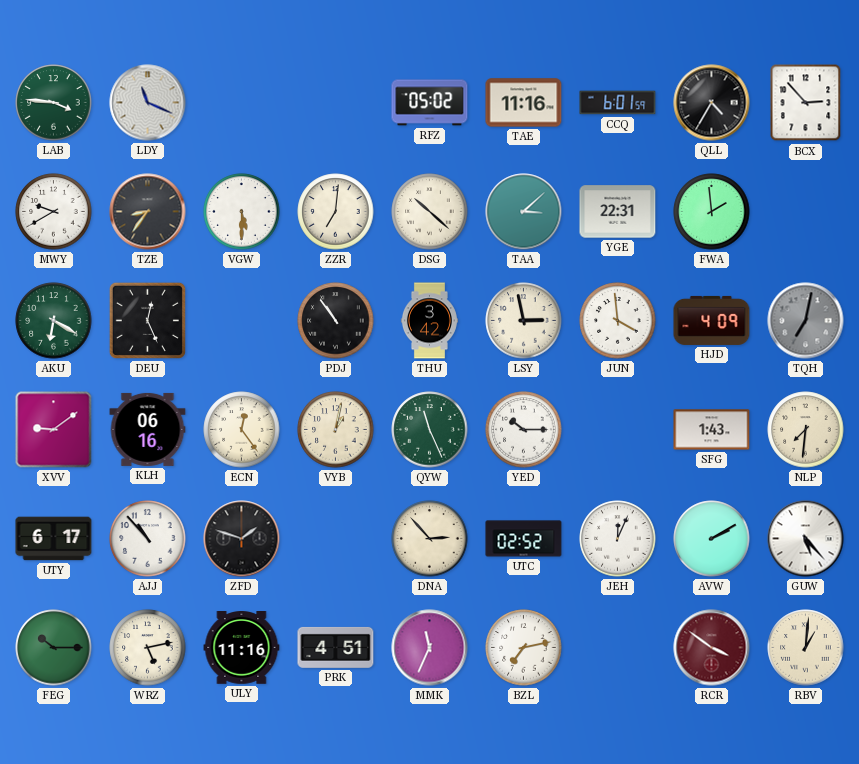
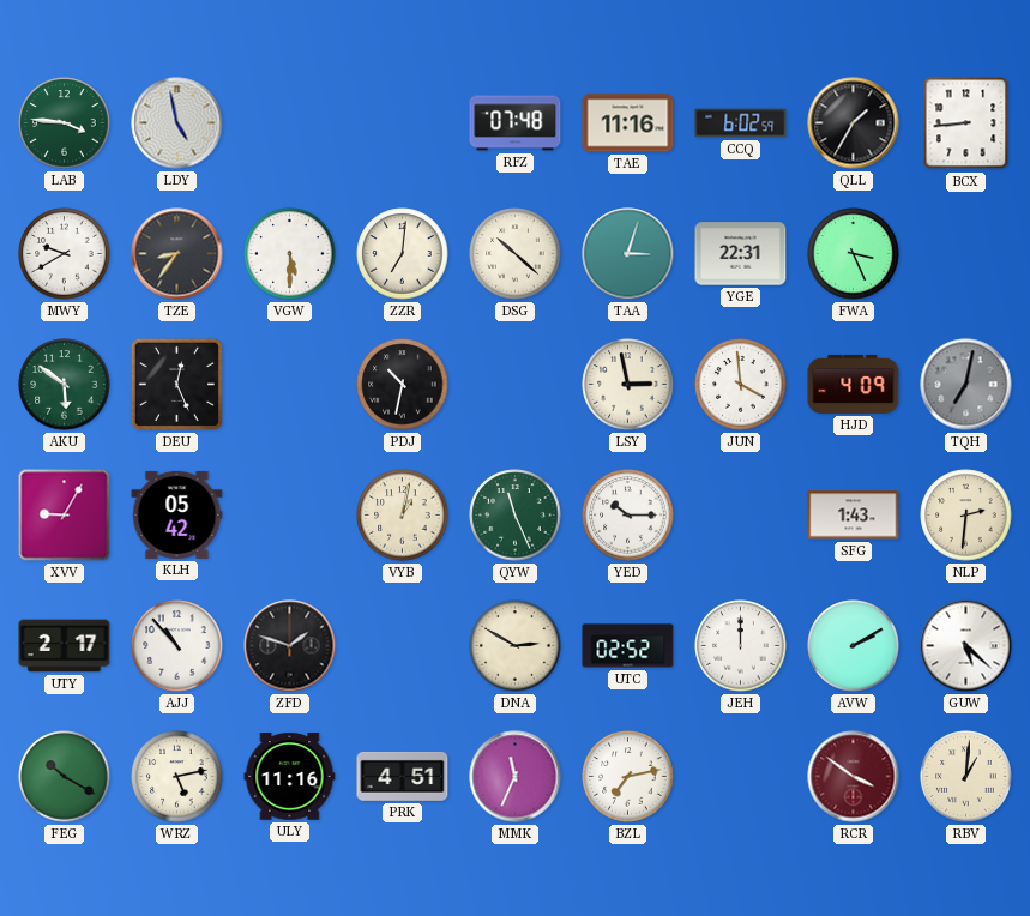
LDY: 11:19 -> 4:58
RFZ: 05:02 -> 07:48
CCQ: 6:01 -> 6:02
QLL: 4:35 -> 1:35
BCX: 2:53 -> 8:44
TAA: 3:08 -> 3:03
FWA: 1:59 -> 3:26
AKU: 6:20 -> 5:51
PDJ: 10:54 -> 10:32
THU: 3:42 -> none
XVV: 9:09 -> 9:05
KLH: 06:16 -> 05:42
ECN: 12:24 -> none
NLP: 7:31 -> 2:31
UTY: 6:17 -> 2:17
DNA: 2:53 -> 2:50
JEH: 12:04 -> 12:00
GUW: 5:23 -> 5:22
FEG: 10:15 -> 10:20
